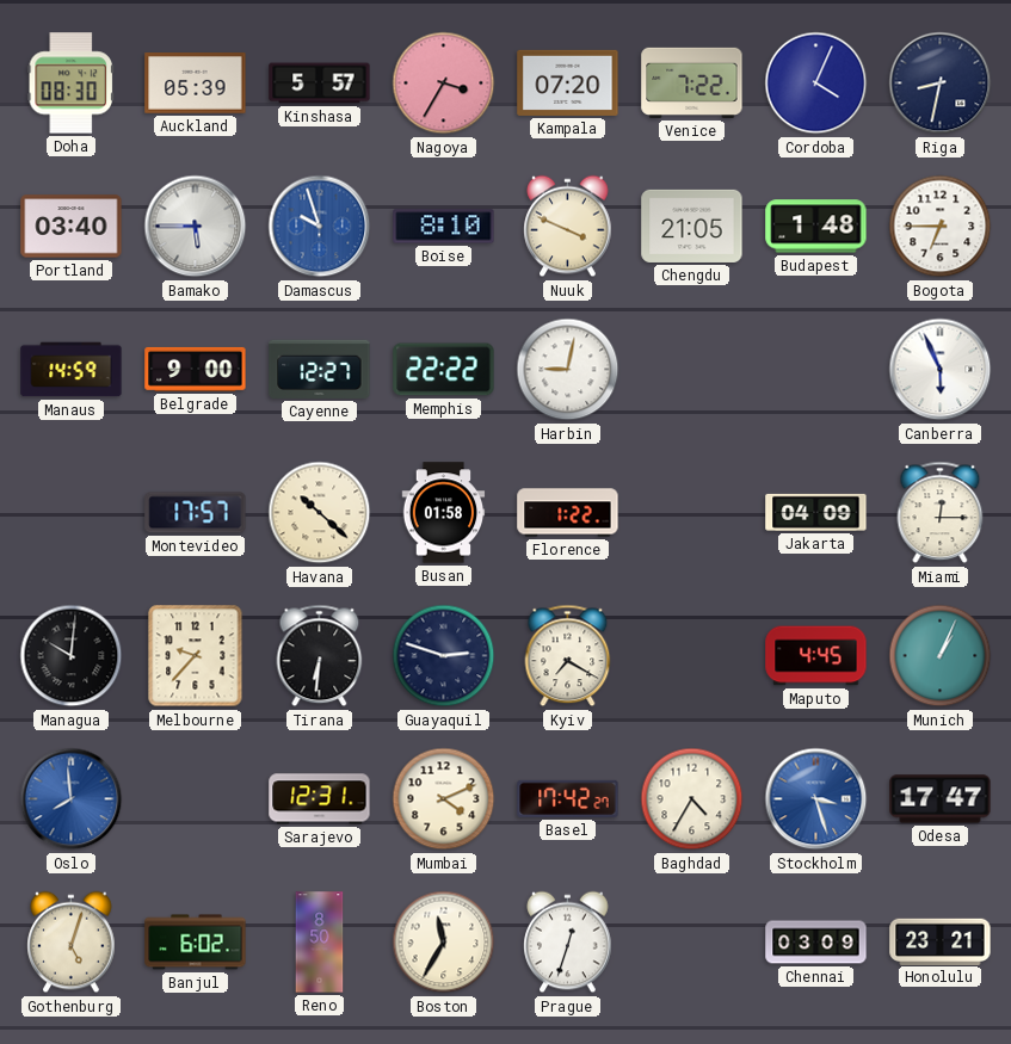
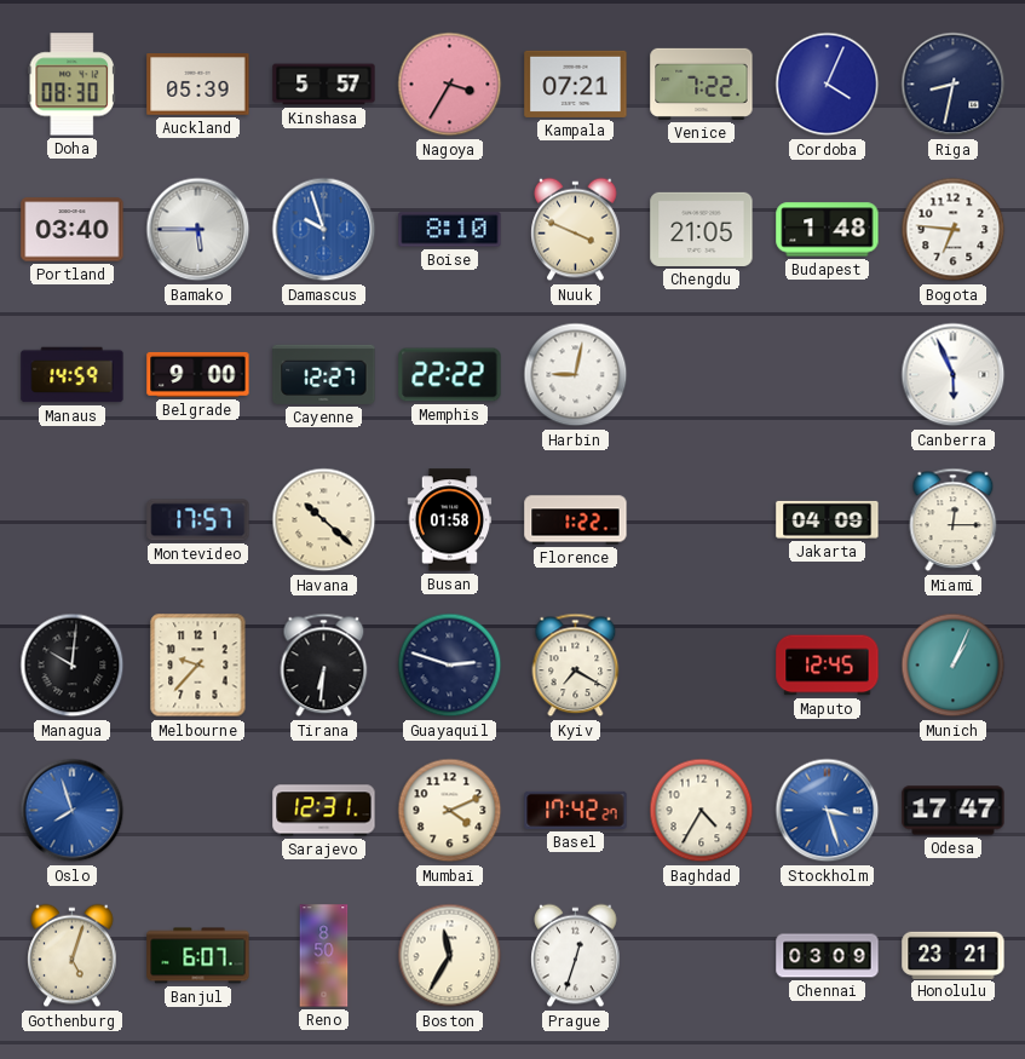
Kampala: 07:20 -> 07:21
Bogota: 6:45 -> 6:46
Maputo: 4:45 -> 12:45
Oslo: 7:59 -> 7:57
Banjul: 6:02 -> 6:07
